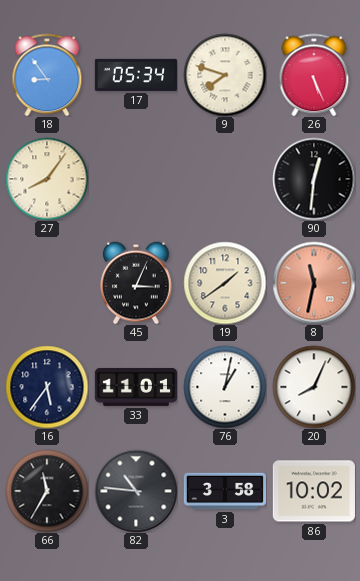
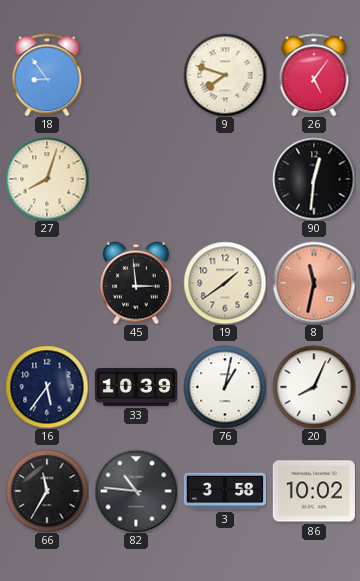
17: 05:34 -> none
26: 5:26 -> 5:06
27: 8:06 -> 8:03
45: 3:04 -> 2:59
33: 11:01 -> 10:39
